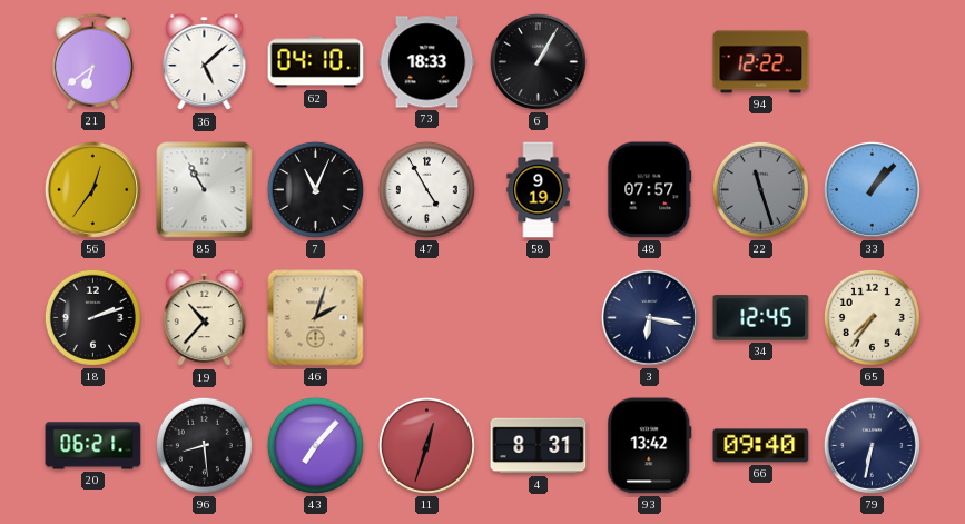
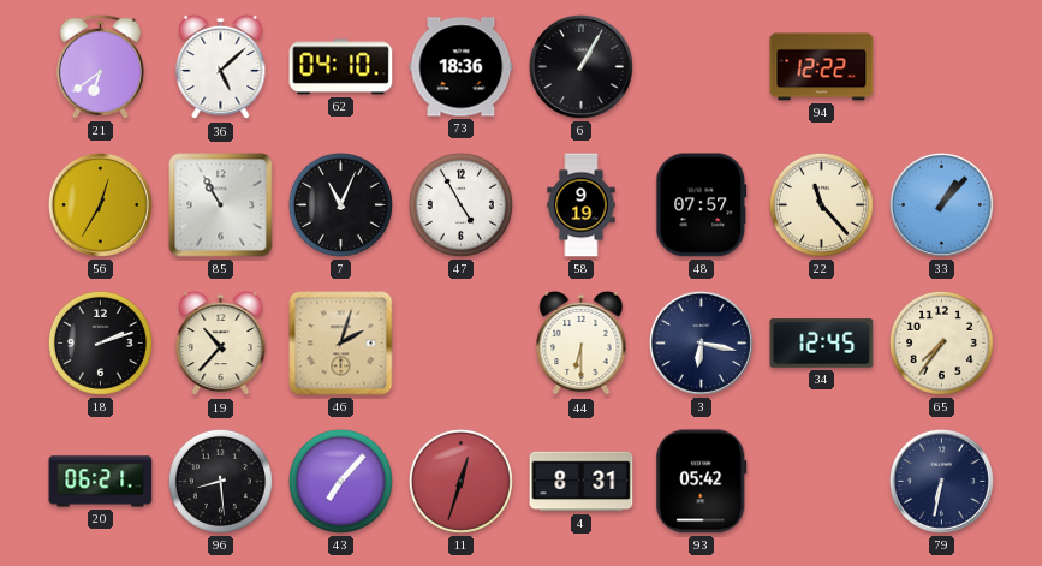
73: 18:33 -> 18:36
56: 12:36 -> 12:35
22: 11:27 -> 11:23
22 dial: grey -> cream
44: none -> 6:30
93: 13:42 -> 05:42
66: 09:40 -> none
